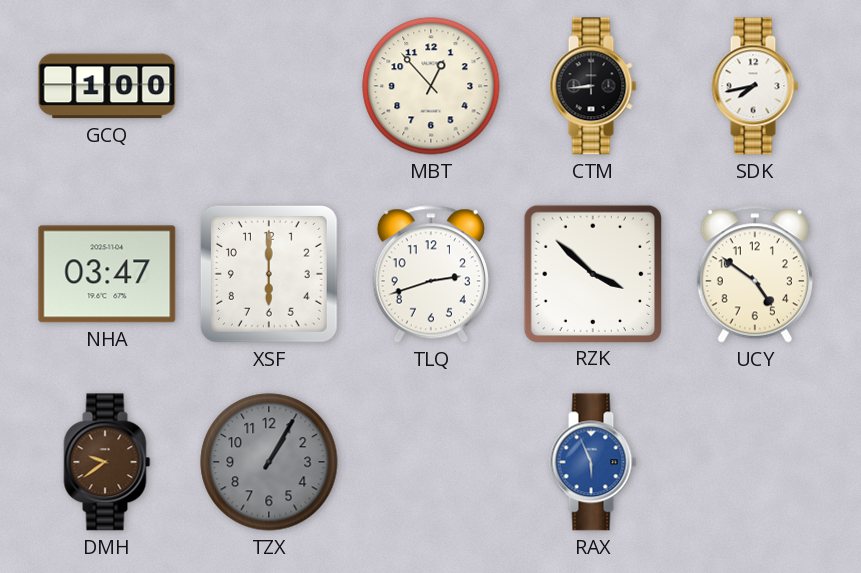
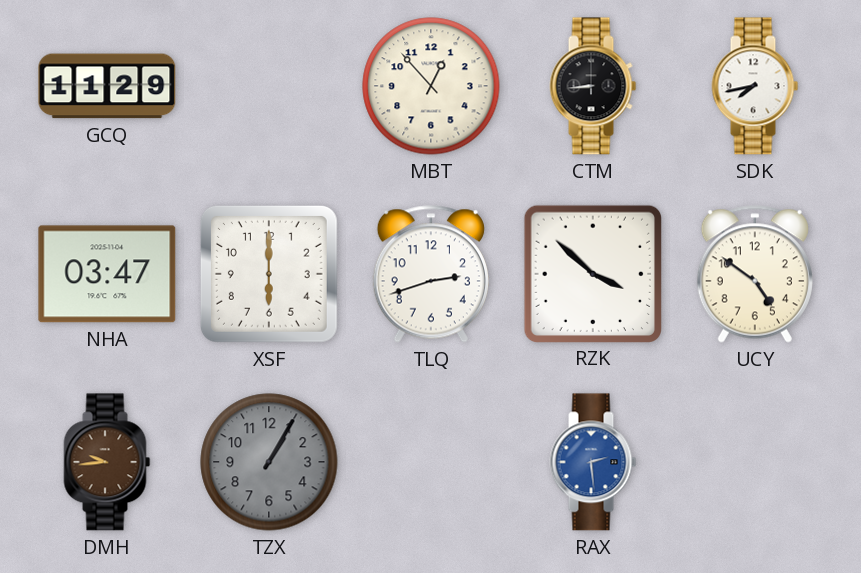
GCQ: 1:00 -> 11:29
DMH: 9:39 -> 9:44
RAX: 5:56 -> 2:29
